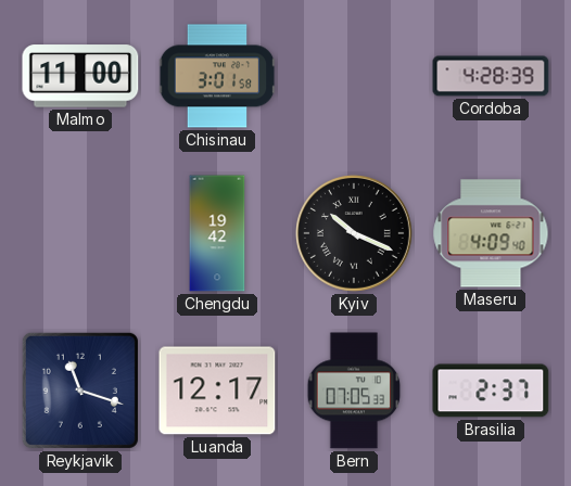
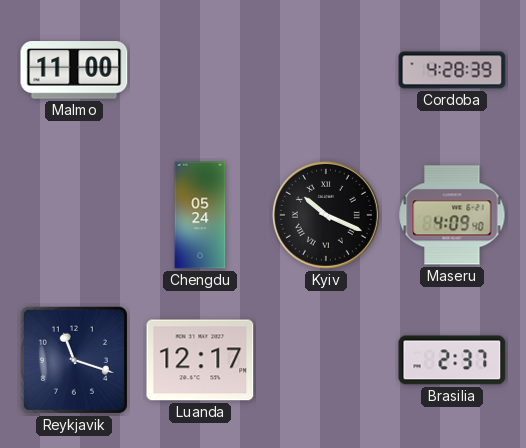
Chisinau: 3:01 -> none
Chengdu: 19:42 -> 05:24
Bern: 07:05 -> none
